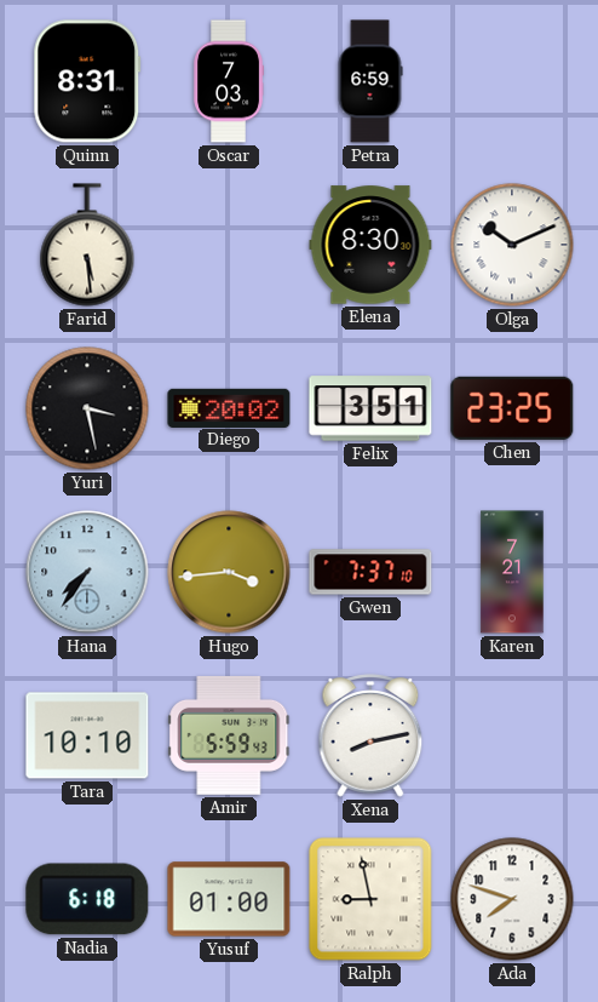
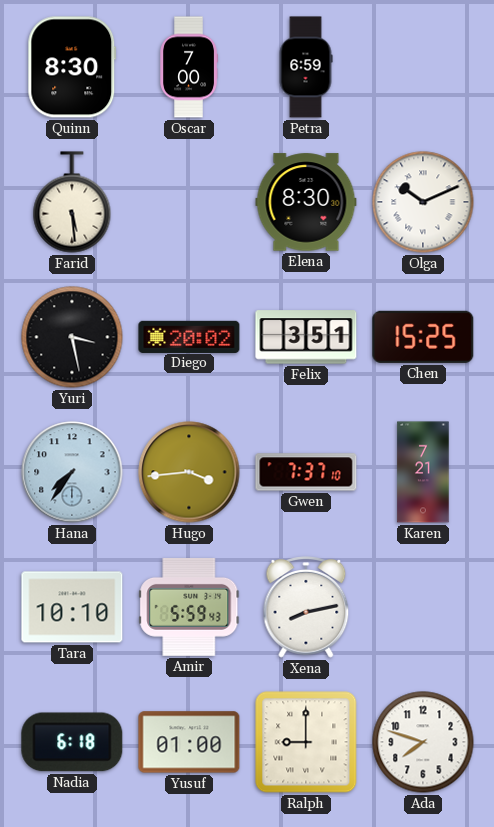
Quinn: 8:31 -> 8:30
Oscar: 7:03 -> 7:00
Chen: 23:25 -> 15:25
Ralph: 8:58 -> 9:00
